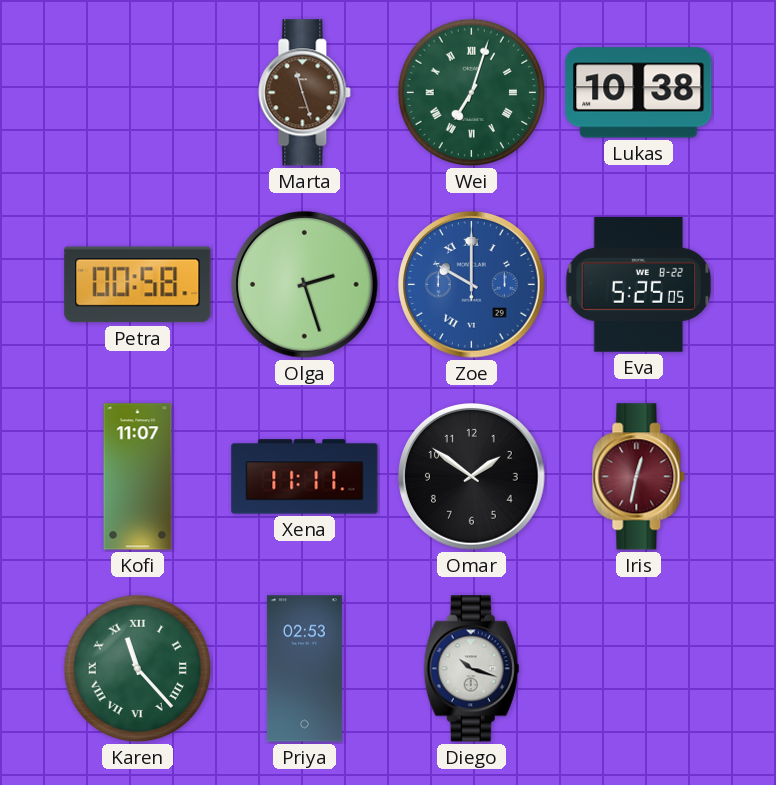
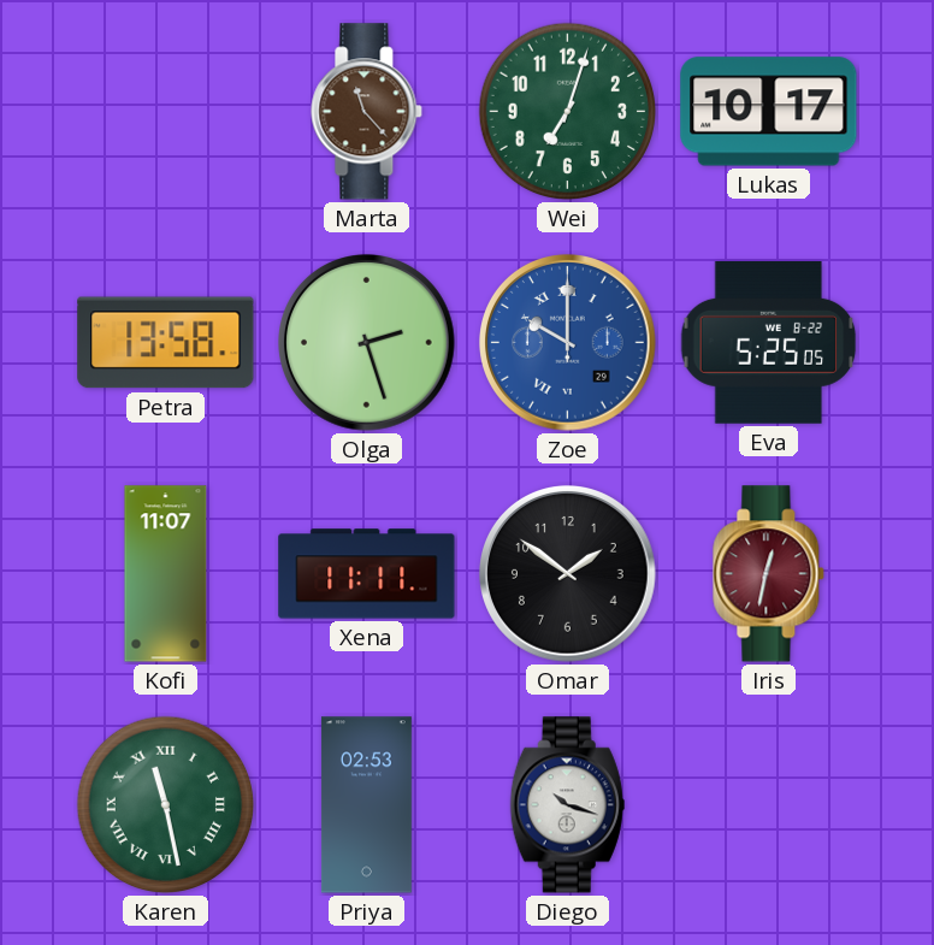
Marta: 11:27 -> 11:23
Wei numerals: Roman -> Arabic
Lukas: 10:38 -> 10:17
Petra: 00:58 -> 13:58
Karen: 11:23 -> 11:28
